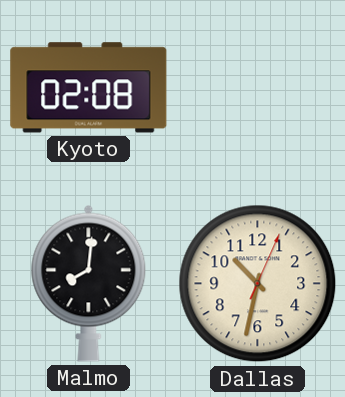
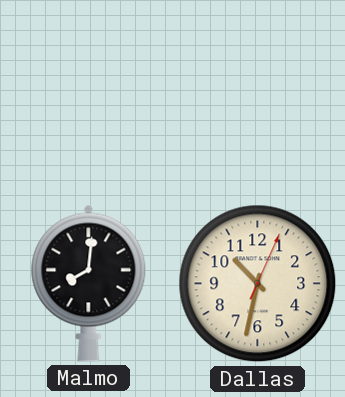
Kyoto: 02:08 -> none
